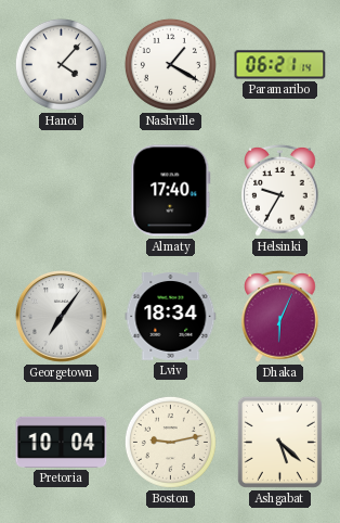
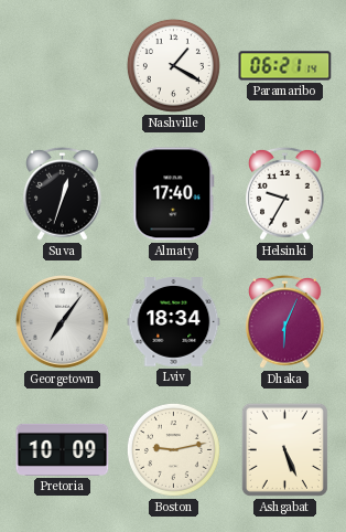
Hanoi: 4:07 -> none
Suva: none -> 12:33
Pretoria: 10:04 -> 10:09
Ashgabat: 5:22 -> 5:26
